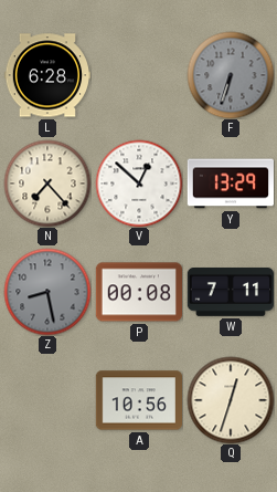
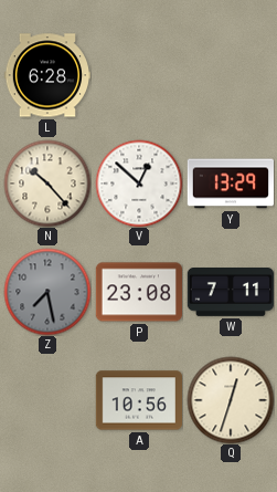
F: 6:33 -> none
N: 7:23 -> 10:23
Z: 8:28 -> 7:28
P: 00:08 -> 23:08
